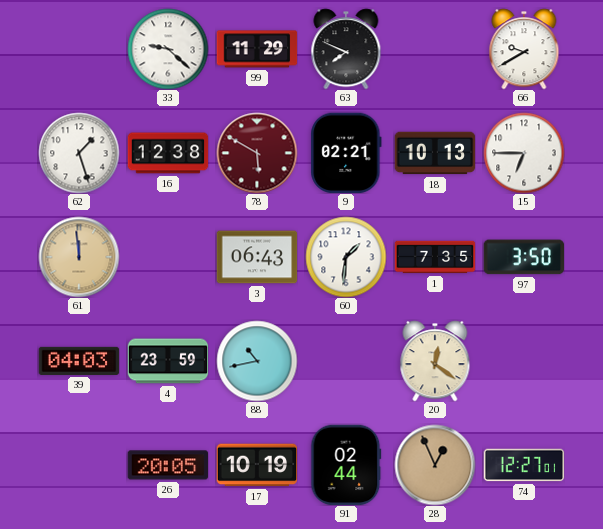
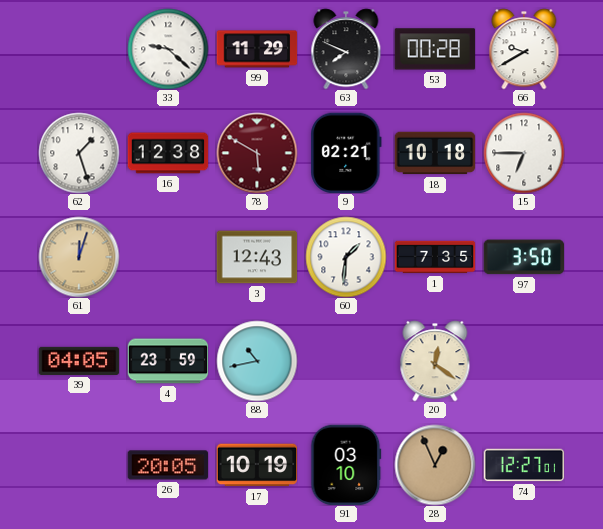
53: none -> 00:28
18: 10:13 -> 10:18
61: 11:59 -> 12:03
3: 06:43 -> 12:43
39: 04:03 -> 04:05
91: 02:44 -> 03:10
